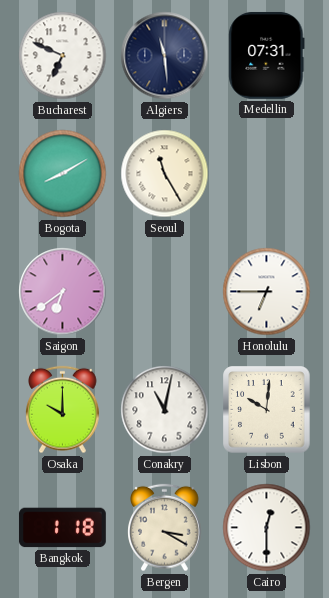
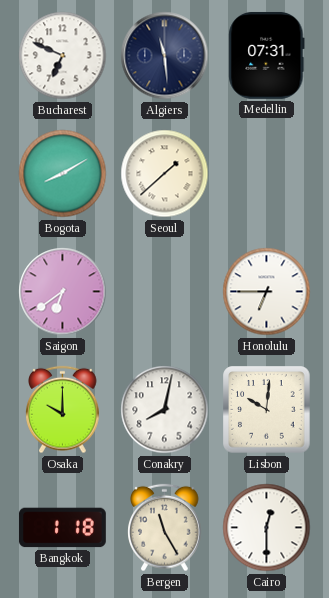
Seoul: 11:25 -> 1:38
Conakry: 11:02 -> 8:02
Bergen: 3:20 -> 11:25
